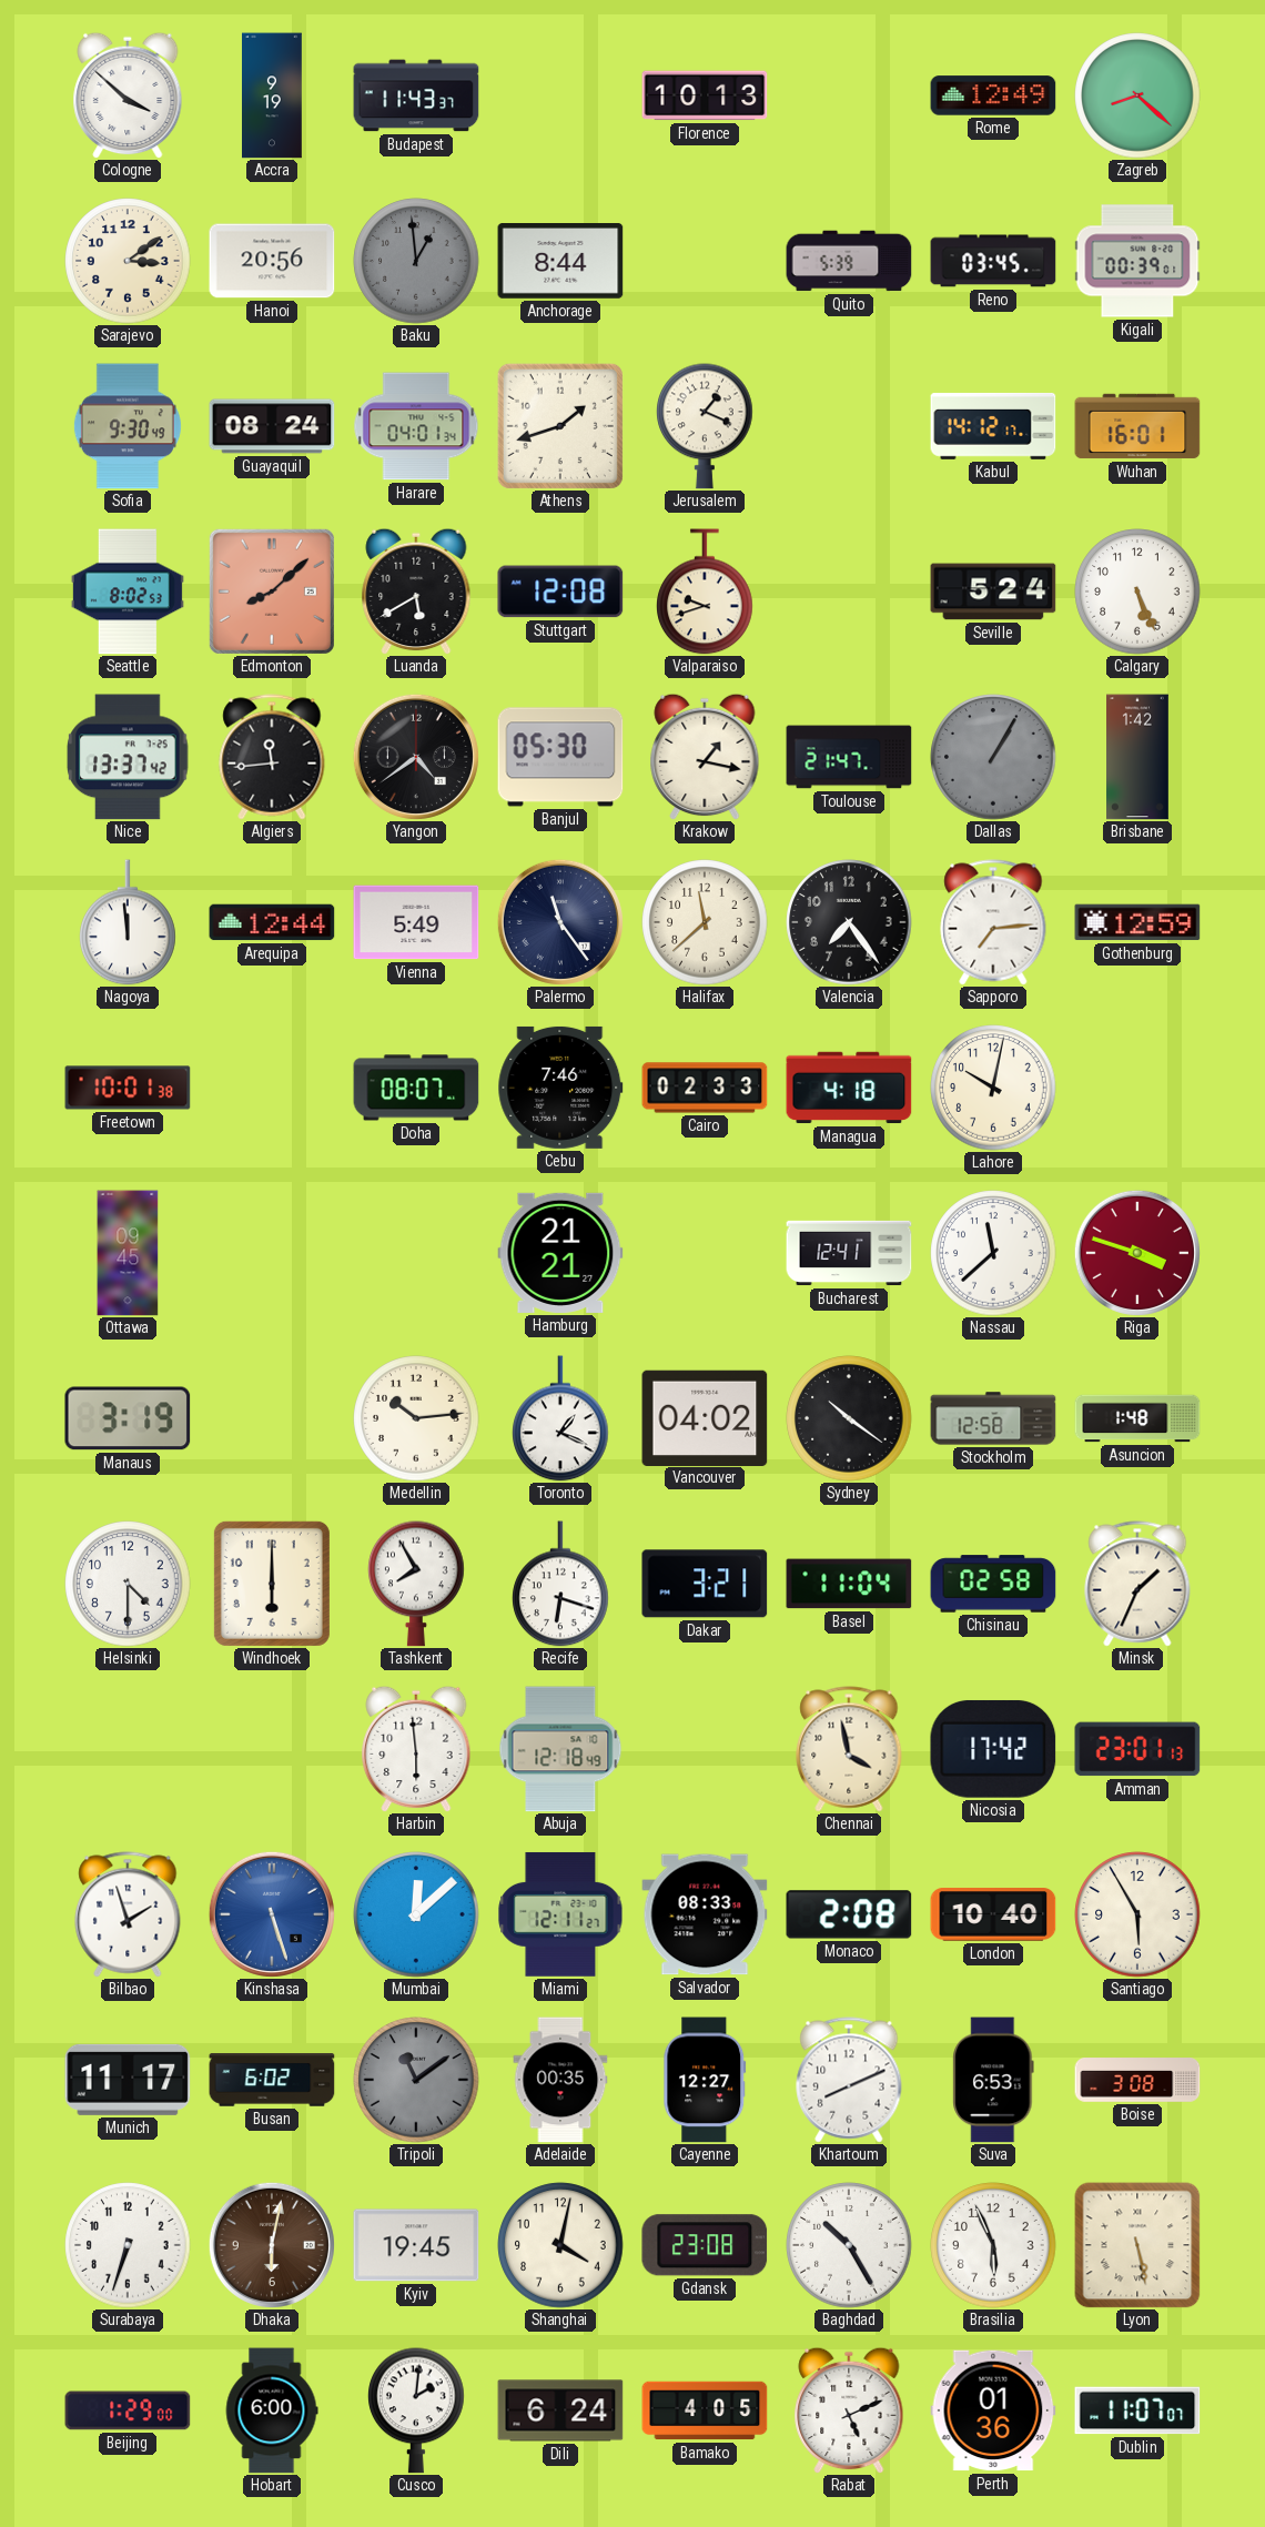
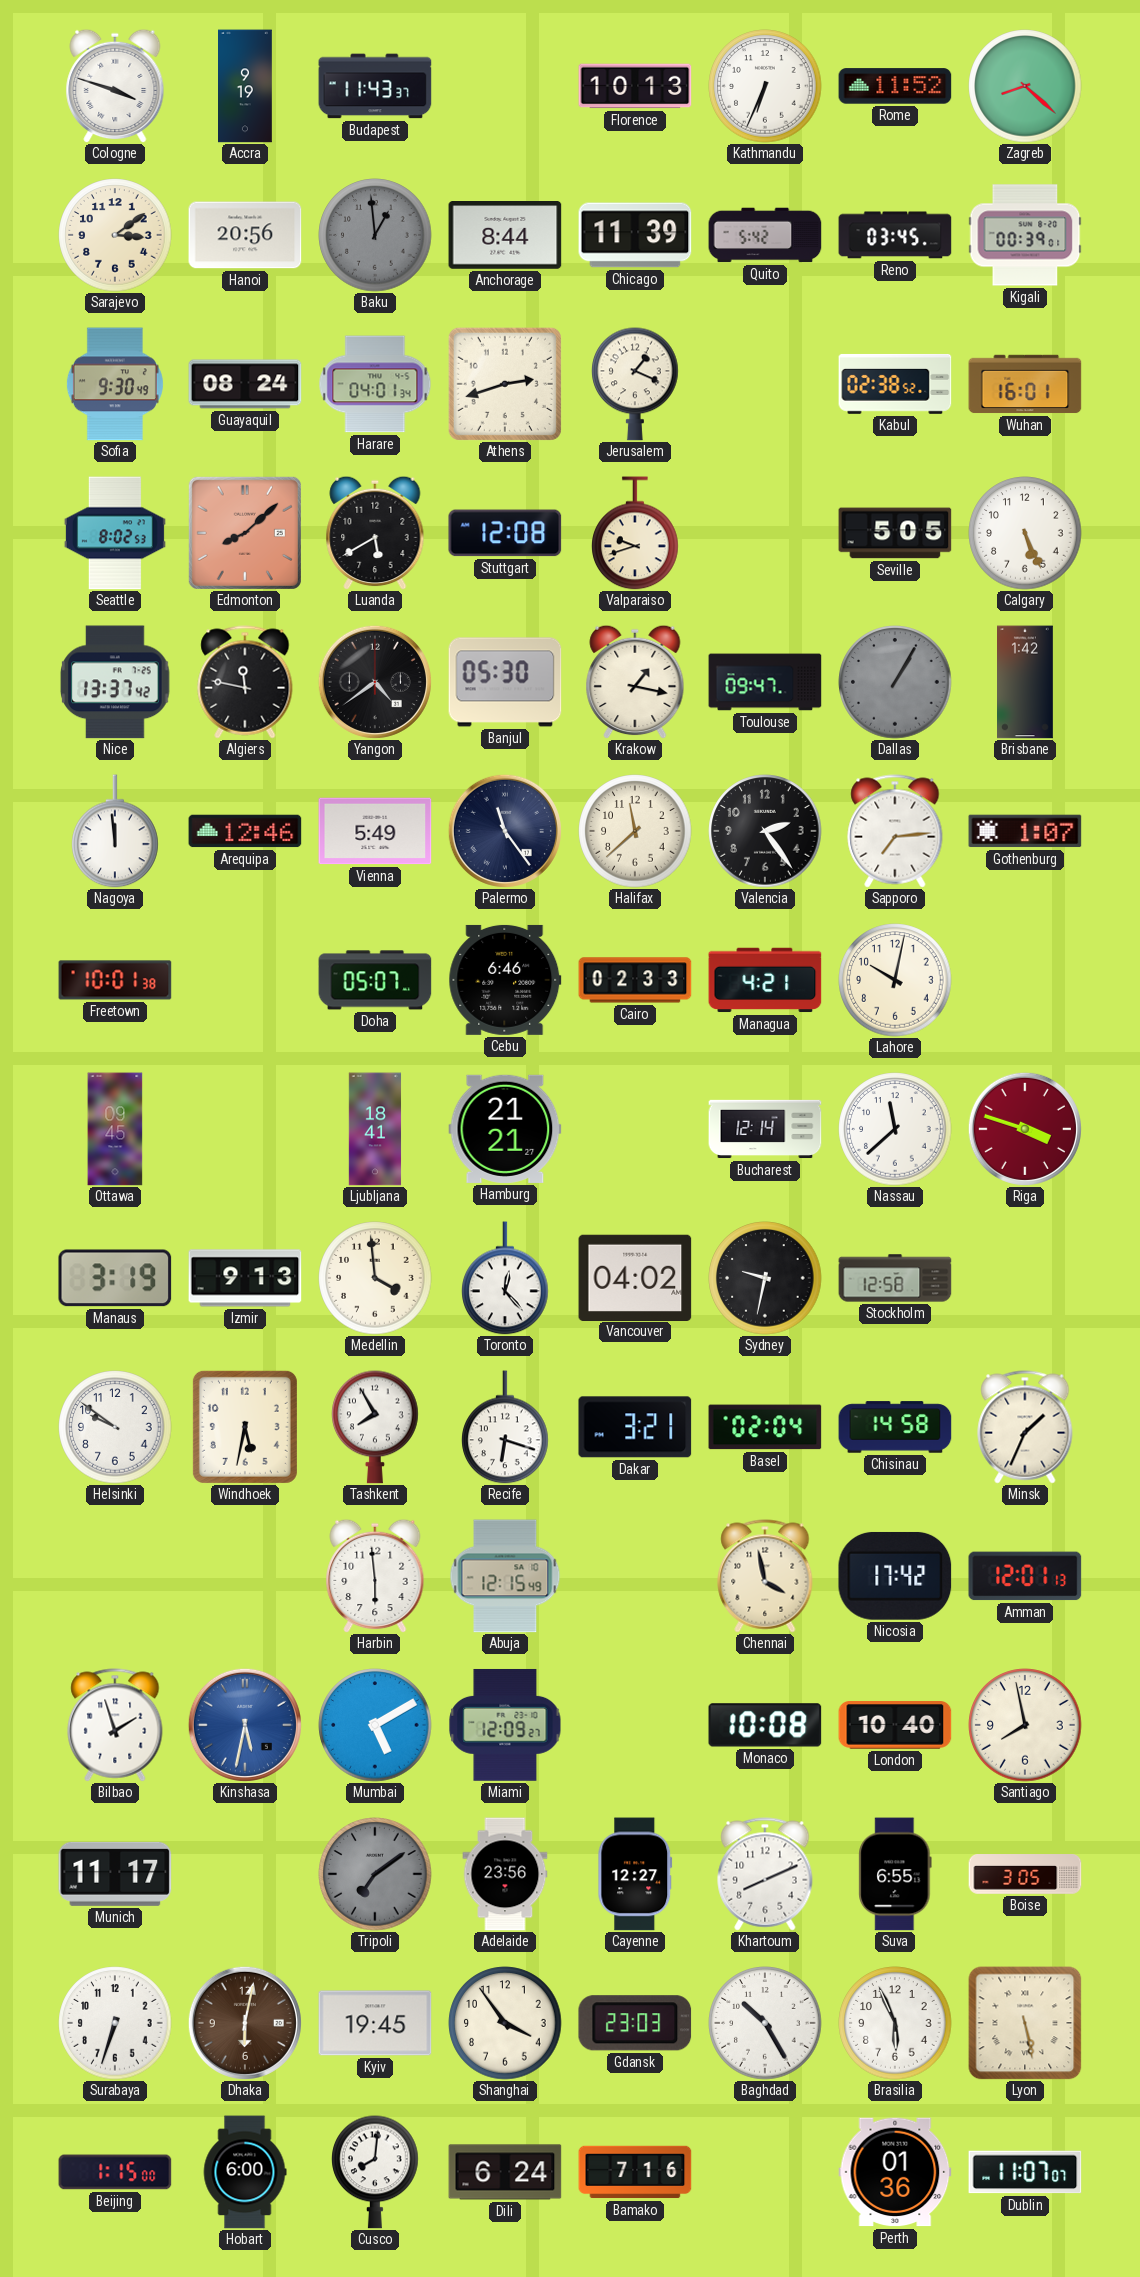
Cologne: 3:52 -> 3:48
Kathmandu: none -> 6:34
Rome: 12:49 -> 11:52
Chicago: none -> 11:39
Quito: 5:39 -> 5:42
Athens: 1:42 -> 2:42
Kabul: 14:12 -> 02:38
Seville: 5:24 -> 5:05
Algiers: 11:44 -> 11:47
Toulouse: 21:47 -> 09:47
Arequipa: 12:44 -> 12:46
Valencia: 7:24 -> 2:24
Gothenburg: 12:59 -> 1:07
Doha: 08:07 -> 05:07
Cebu: 7:46 -> 6:46
Managua: 4:18 -> 4:21
Ljubljana: none -> 18:41
Bucharest: 12:41 -> 12:14
Izmir: none -> 9:13
Medellin: 10:14 -> 3:59
Toronto: 1:19 -> 12:23
Sydney: 10:21 -> 9:32
Asuncion: 1:48 -> none
Helsinki: 4:30 -> 9:51
Windhoek: 6:00 -> 5:32
Basel: 11:04 -> 02:04
Chisinau: 02:58 -> 14:58
Abuja: 12:18 -> 12:15
Amman: 23:01 -> 12:01
Kinshasa: 5:27 -> 5:32
Mumbai: 12:08 -> 5:10
Miami: 12:11 -> 12:09
Salvador: 08:33 -> none
Monaco: 2:08 -> 10:08
Santiago: 5:55 -> 7:58
Busan: 6:02 -> none
Tripoli: 11:09 -> 7:09
Adelaide: 00:35 -> 23:56
Suva: 6:53 -> 6:55
Boise: 3:08 -> 3:05
Shanghai: 4:02 -> 3:54
Gdansk: 23:08 -> 23:03
Beijing: 1:29 -> 1:15
Cusco: 2:01 -> 8:01
Bamako: 4:05 -> 7:16
Rabat: 5:11 -> none
